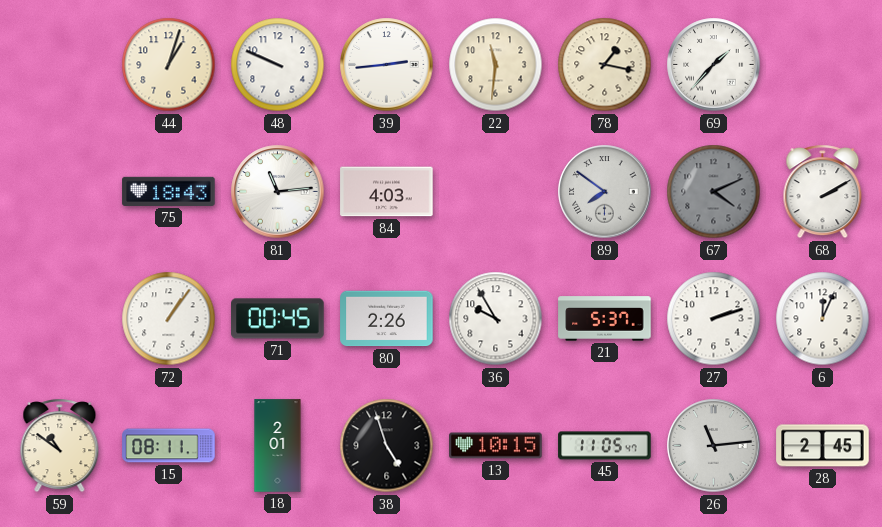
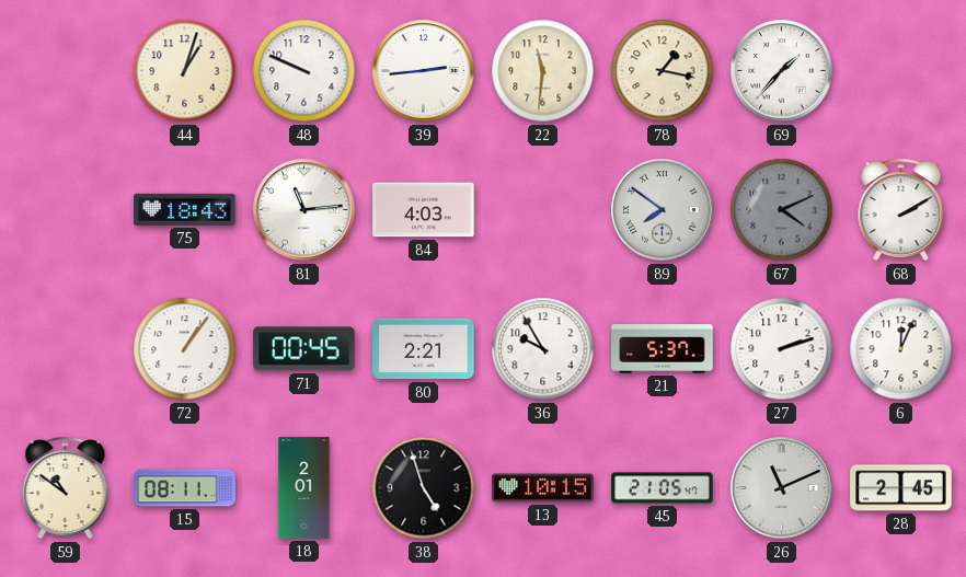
80: 2:26 -> 2:21
45: 11:05 -> 21:05
26: 11:14 -> 11:11
